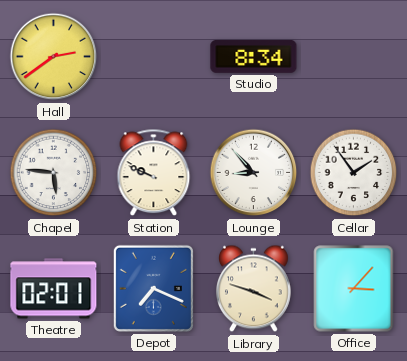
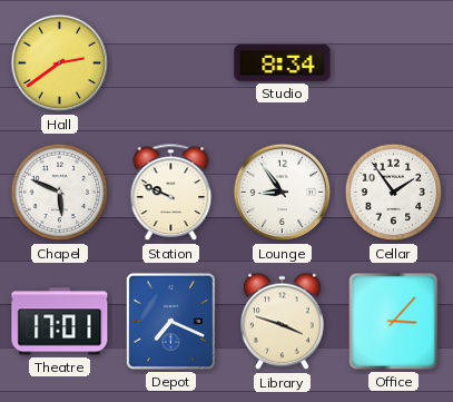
Chapel: 5:46 -> 5:49
Lounge: 8:53 -> 8:54
Theatre: 02:01 -> 17:01
